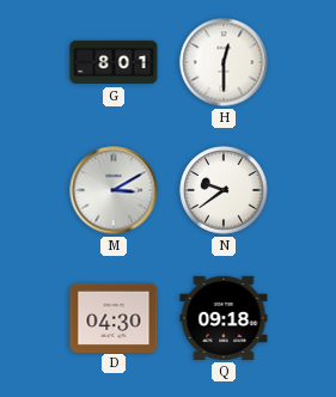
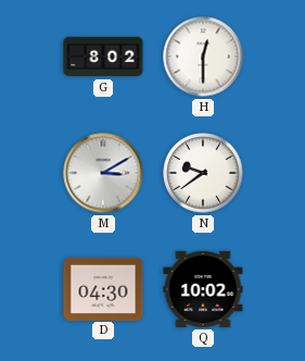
G: 8:01 -> 8:02
Q: 09:18 -> 10:02
